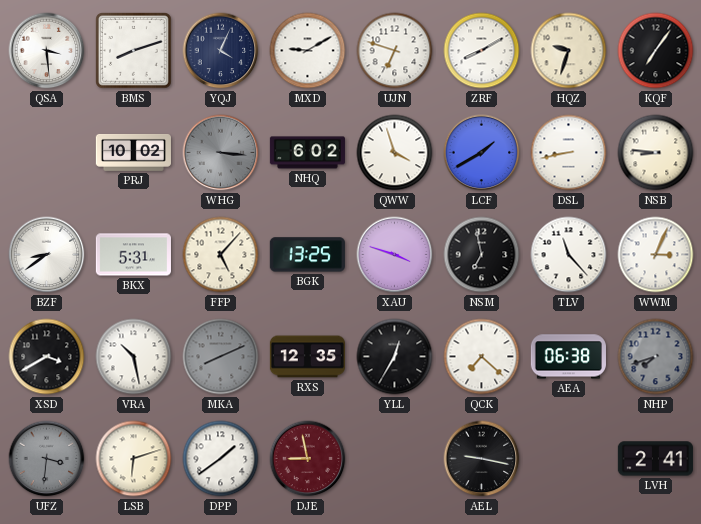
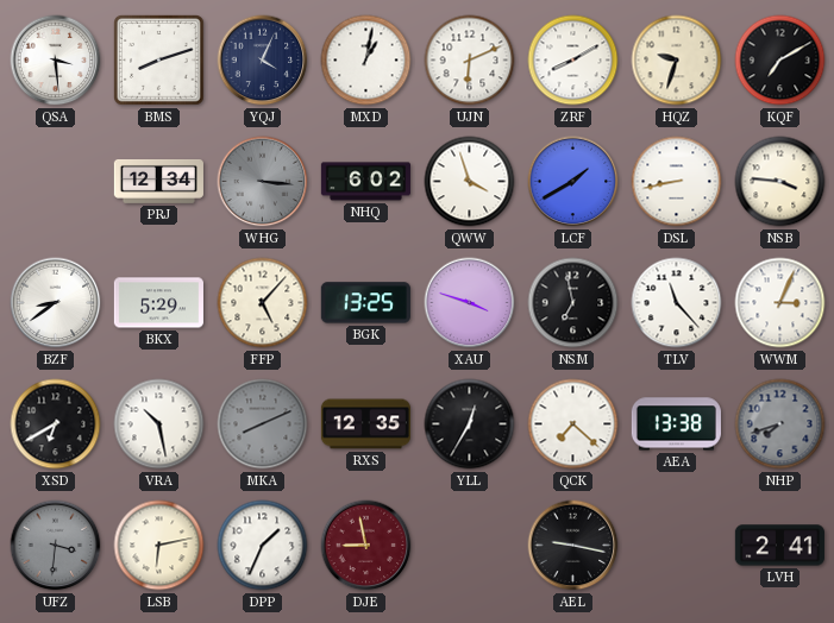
MXD: 9:10 -> 1:02
UJN: 6:48 -> 6:11
KQF: 7:06 -> 7:10
PRJ: 10:02 -> 12:34
NSB: 8:46 -> 3:46
BKX: 5:31 -> 5:29
XSD: 3:40 -> 6:40
AEA: 06:38 -> 13:38
LSB: 6:12 -> 6:13
DPP: 1:39 -> 1:34
